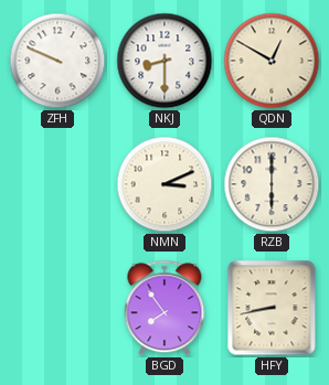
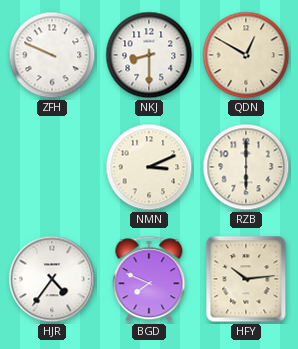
HJR: none -> 4:36
BGD: 7:54 -> 7:49
HFY: 8:43 -> 10:14
